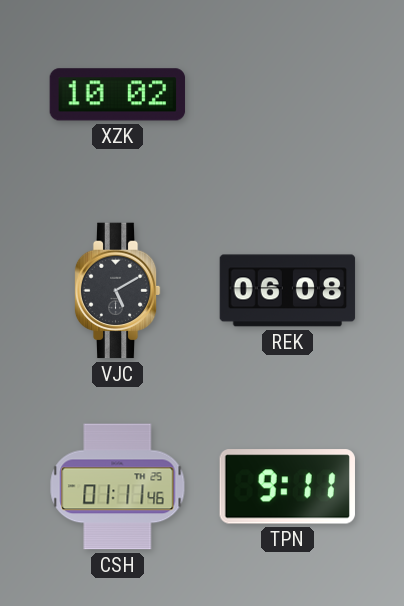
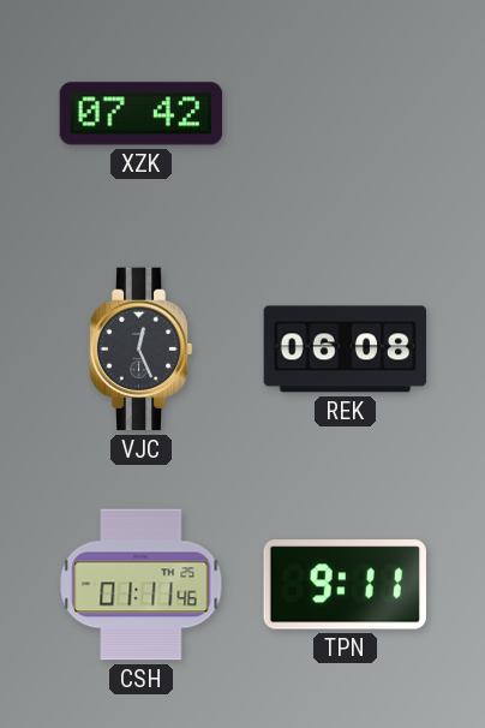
XZK: 10:02 -> 07:42
VJC: 5:10 -> 12:26
